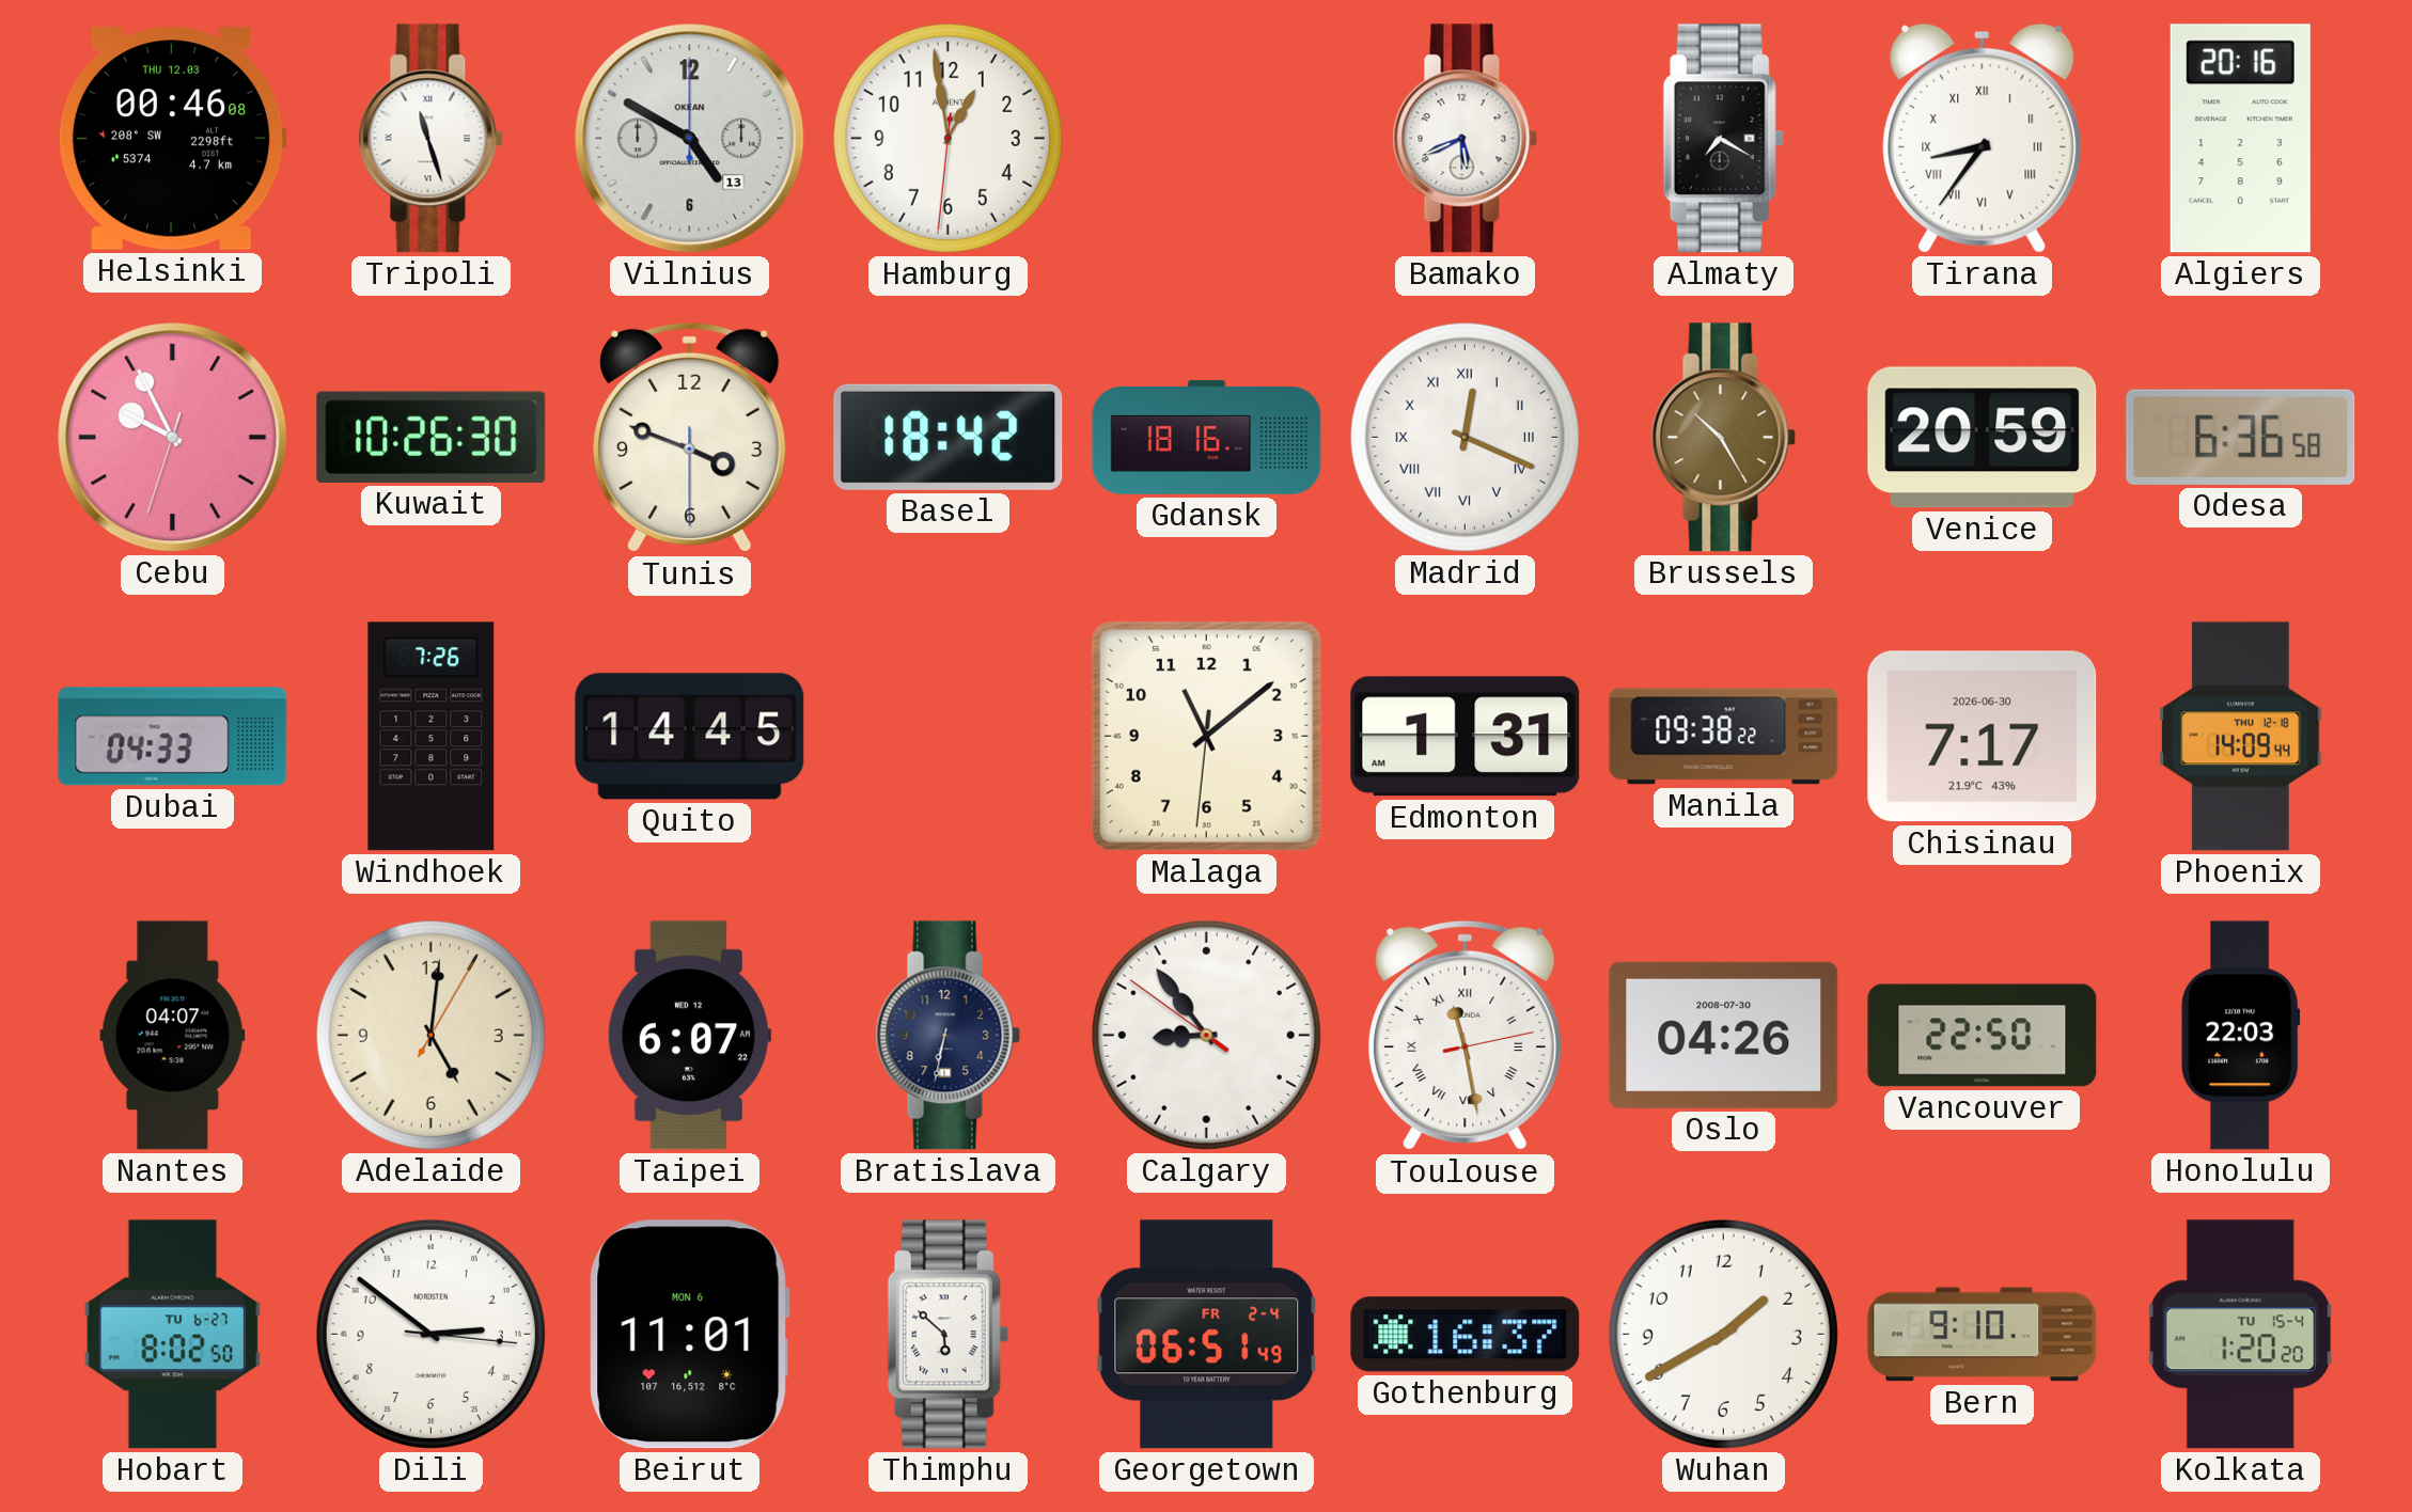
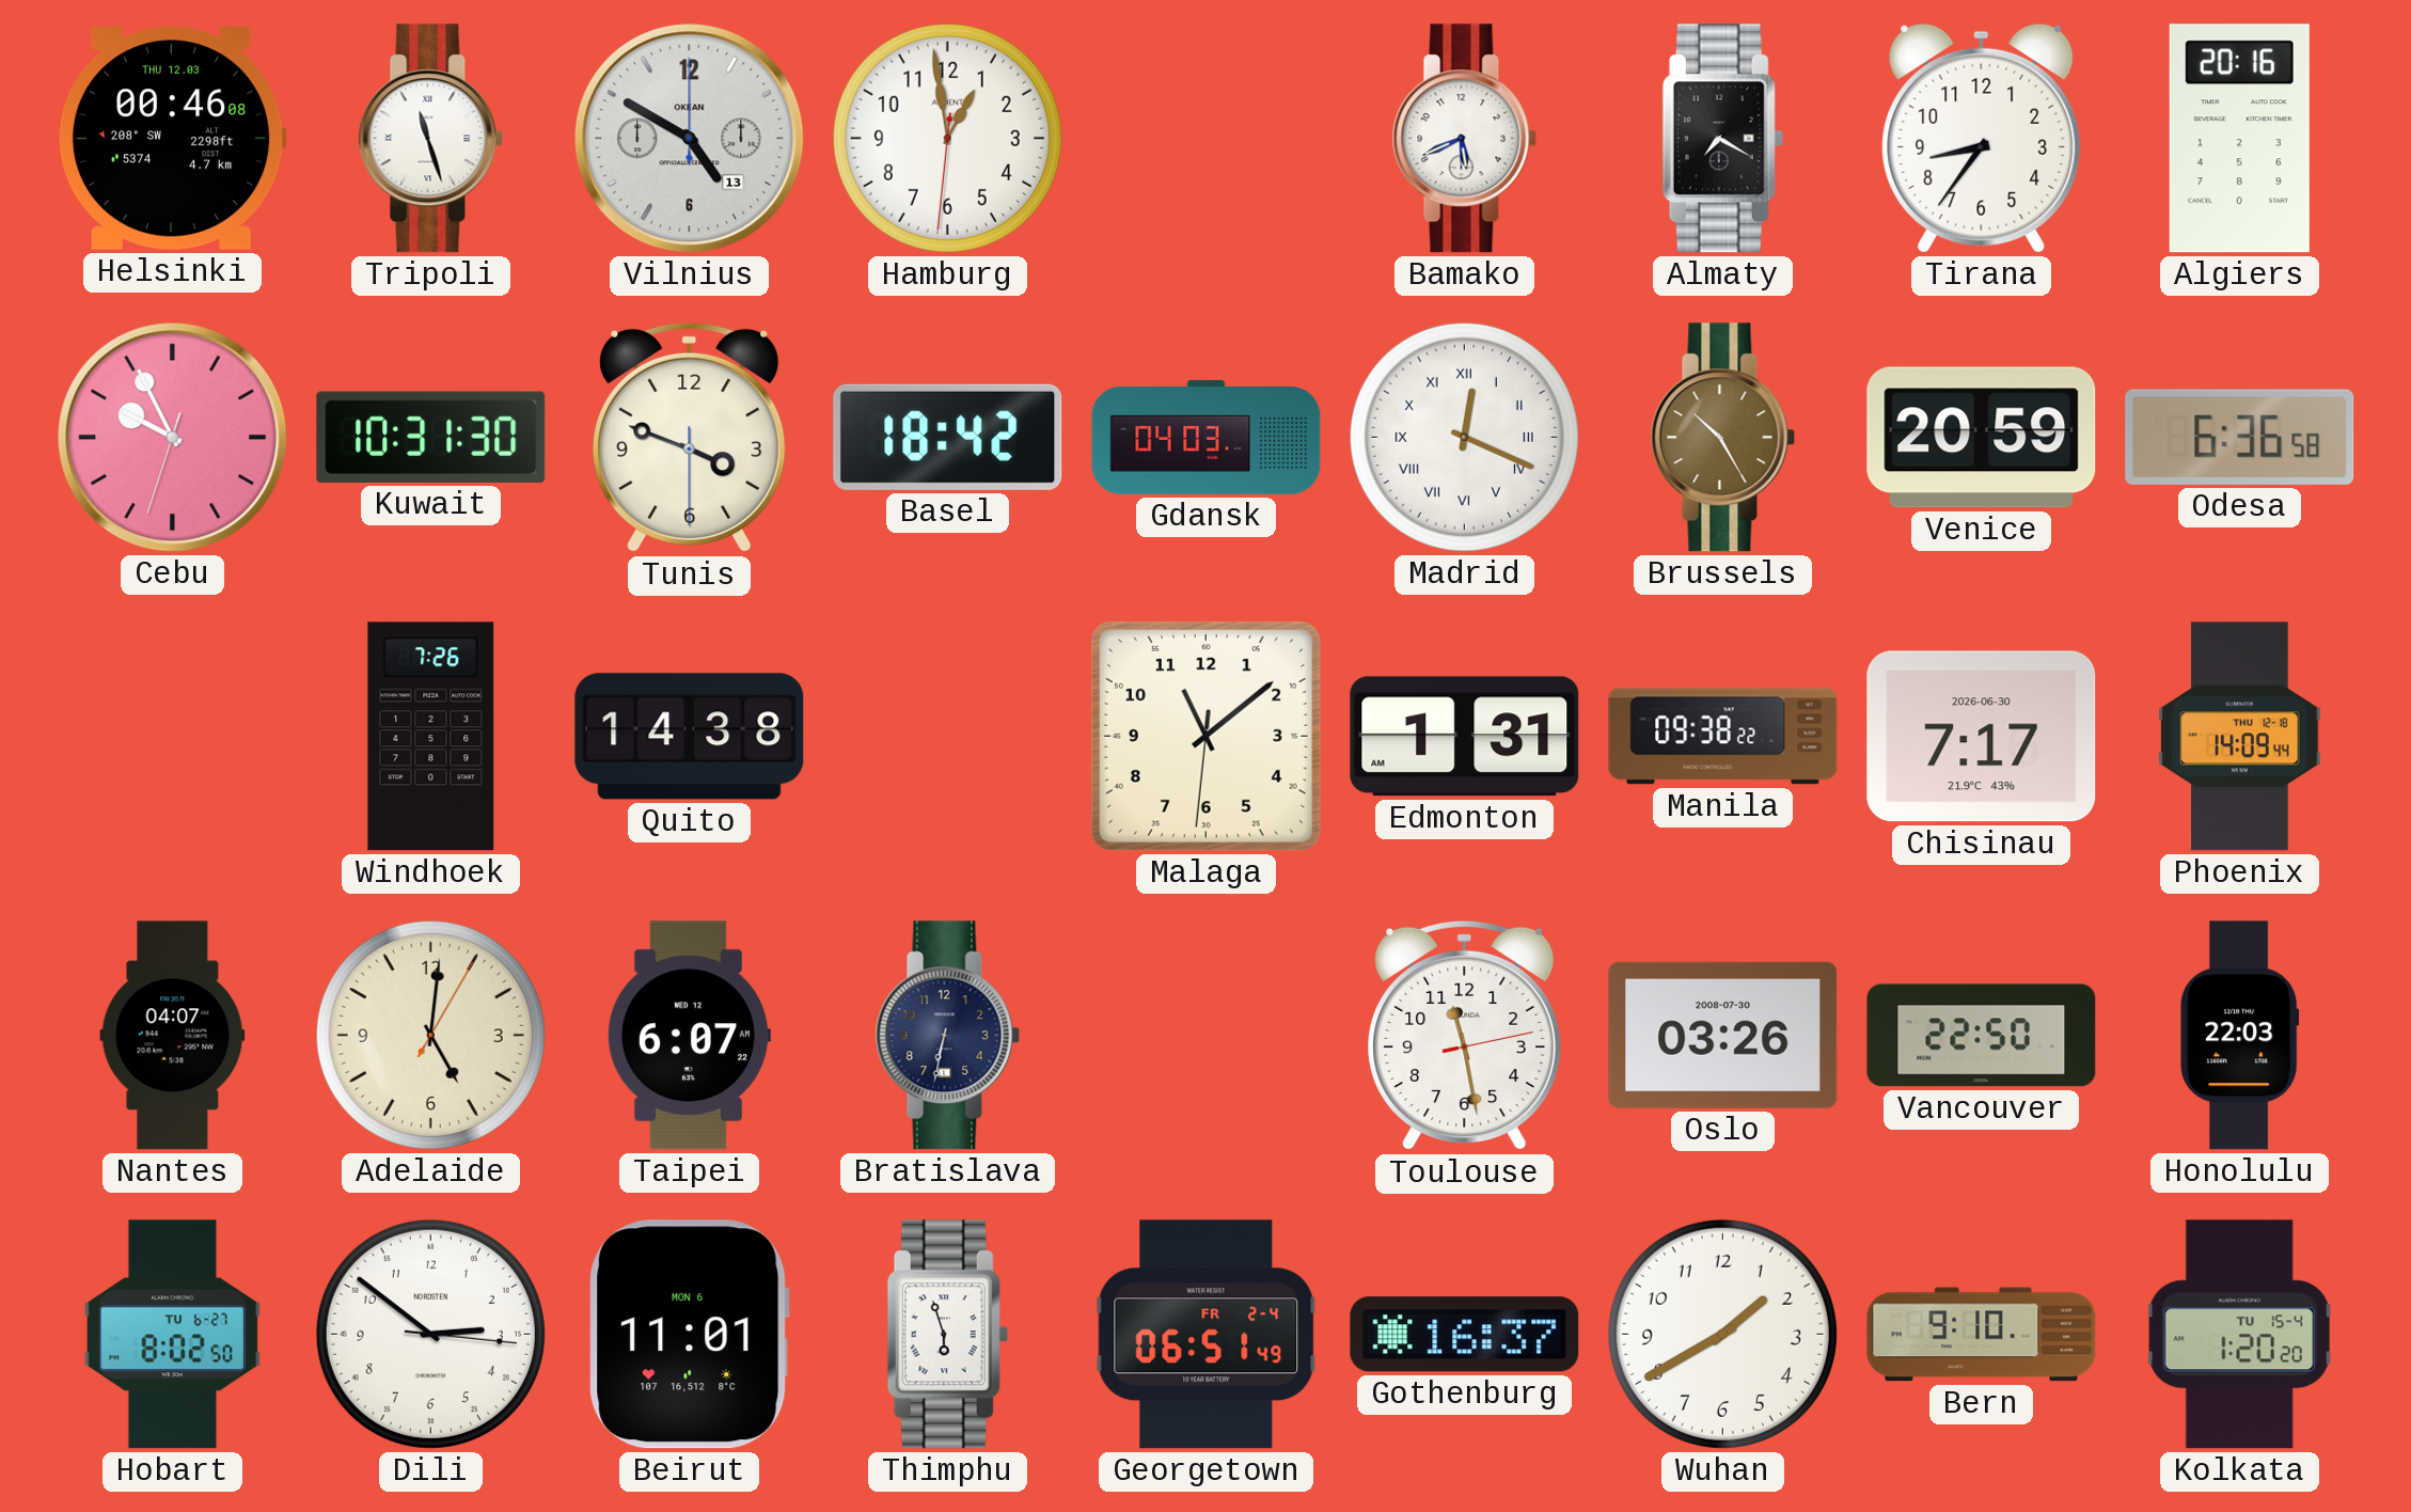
Tirana numerals: Roman -> Arabic
Kuwait: 10:26 -> 10:31
Gdansk: 18:16 -> 04:03
Dubai: 04:33 -> none
Quito: 14:45 -> 14:38
Calgary: 8:53 -> none
Toulouse numerals: Roman -> Arabic
Oslo: 04:26 -> 03:26
Thimphu: 5:52 -> 5:57
